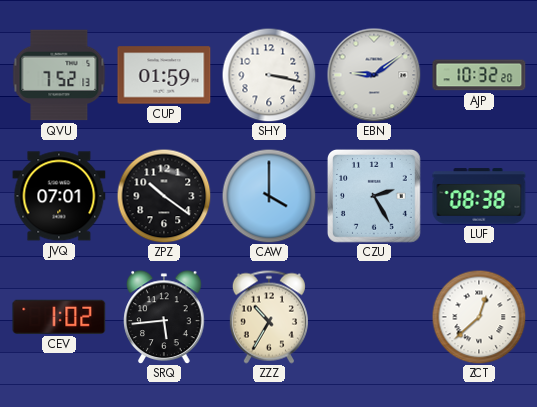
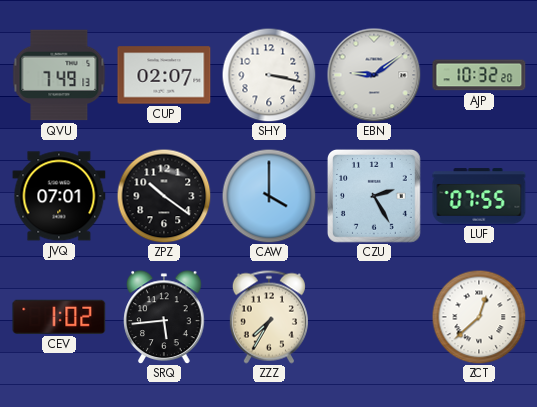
QVU: 7:52 -> 7:49
CUP: 01:59 -> 02:07
LUF: 08:38 -> 07:55
ZZZ: 10:35 -> 7:35
